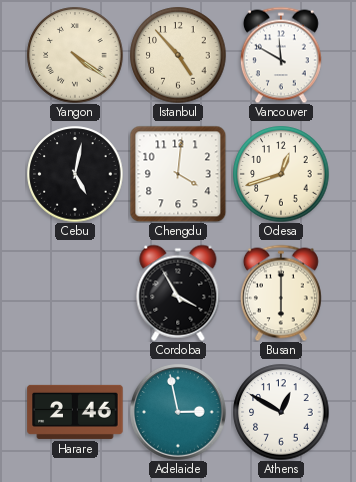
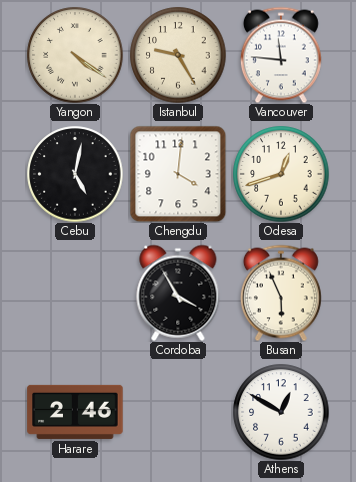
Istanbul: 4:53 -> 9:25
Vancouver: 11:50 -> 11:46
Busan: 6:00 -> 5:56
Adelaide: 2:58 -> none
